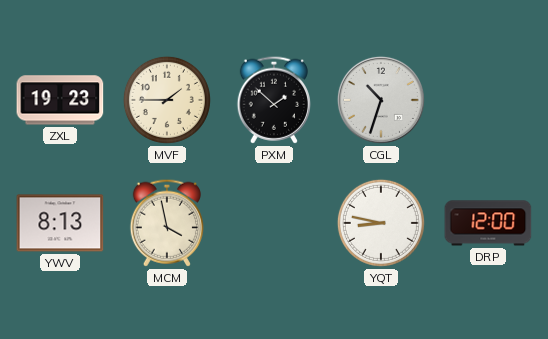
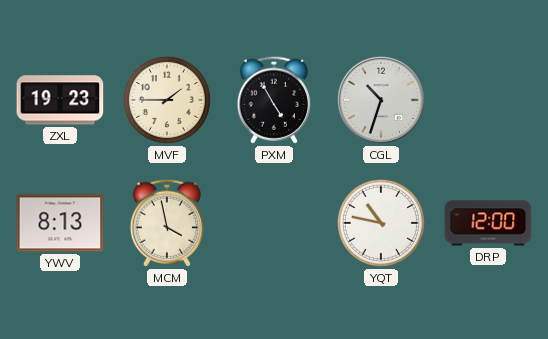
PXM: 1:52 -> 4:55
YQT: 8:47 -> 10:47
